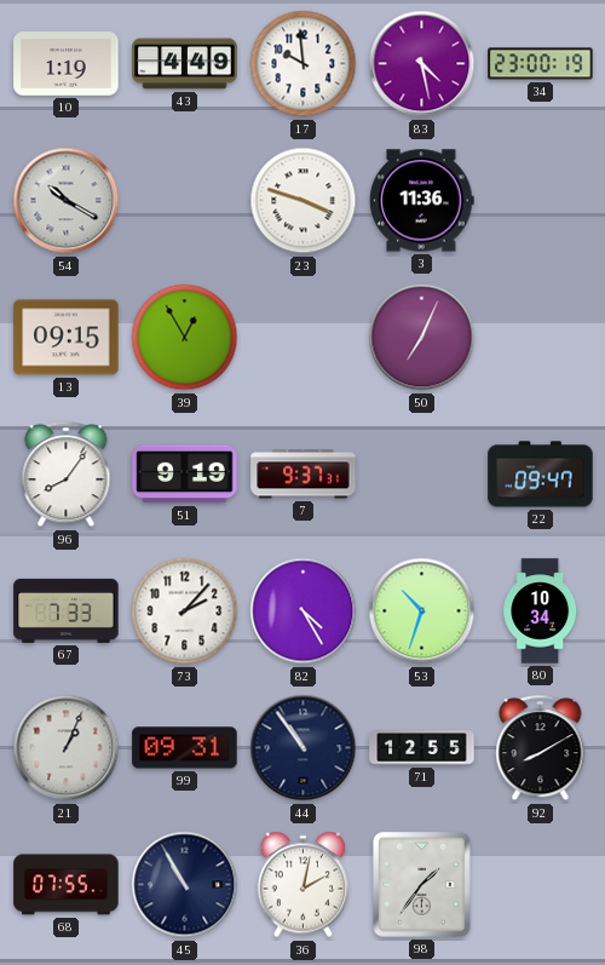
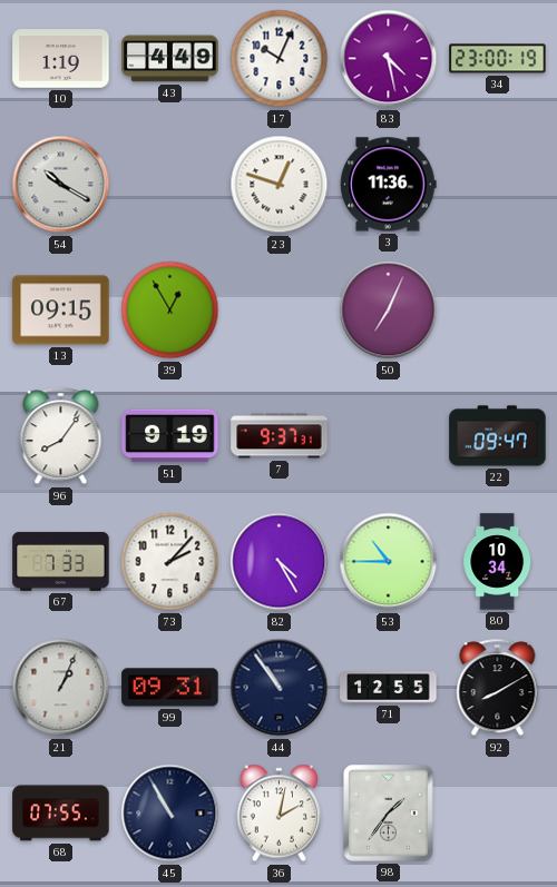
17: 9:59 -> 10:04
23: 3:48 -> 12:48
53: 10:33 -> 10:45
